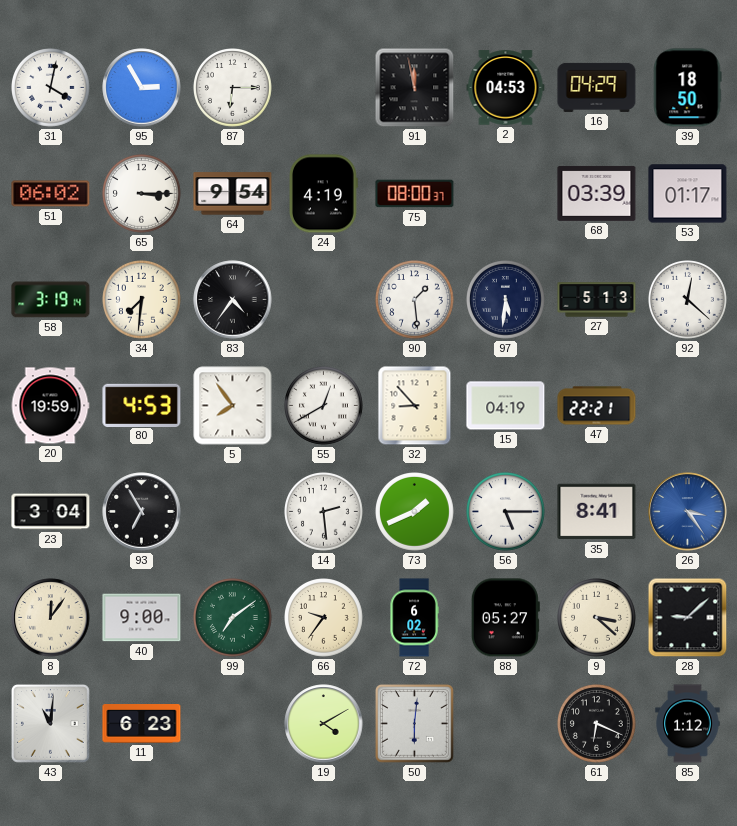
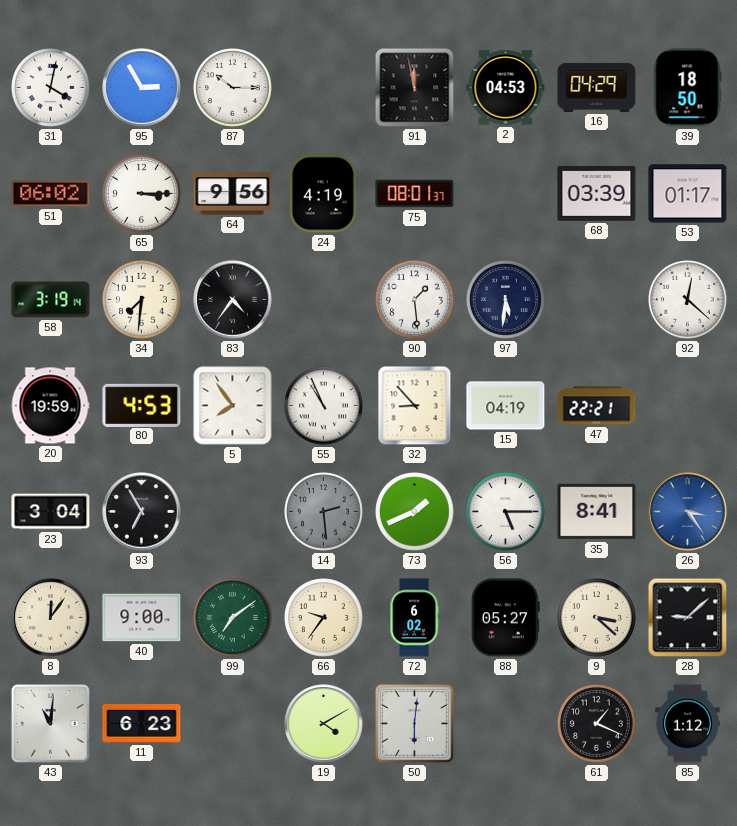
87: 6:15 -> 10:15
64: 9:54 -> 9:56
75: 08:00 -> 08:01
27: 5:13 -> none
55: 12:40 -> 10:56
14 dial: white -> grey
61: 6:19 -> 1:19
